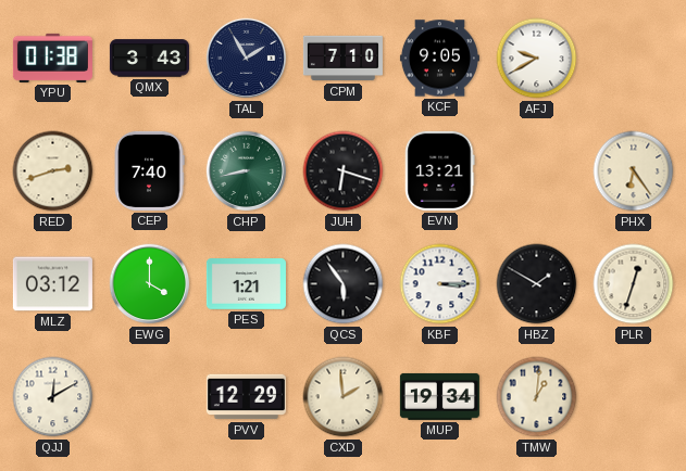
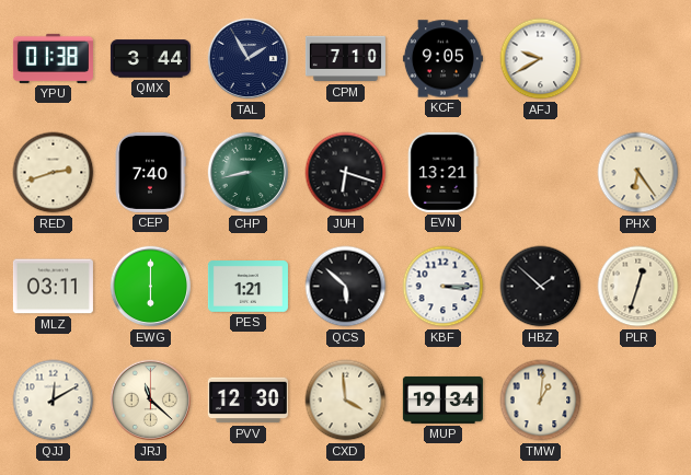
QMX: 3:43 -> 3:44
MLZ: 03:12 -> 03:11
EWG: 4:00 -> 6:00
QCS: 5:54 -> 5:52
HBZ: 1:50 -> 1:52
JRJ: none -> 11:22
PVV: 12:29 -> 12:30
CXD: 1:59 -> 3:59
